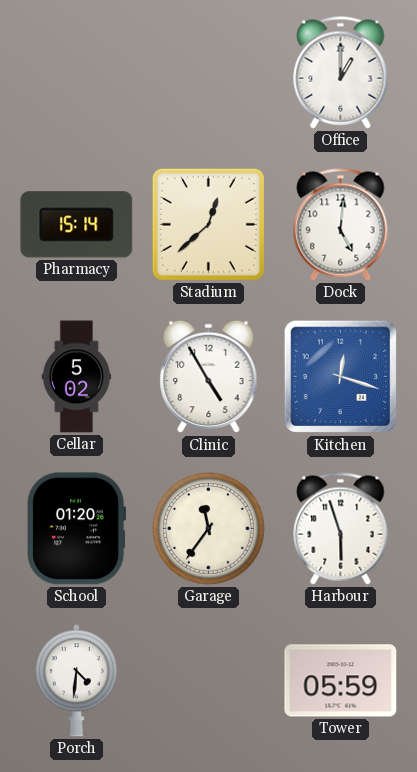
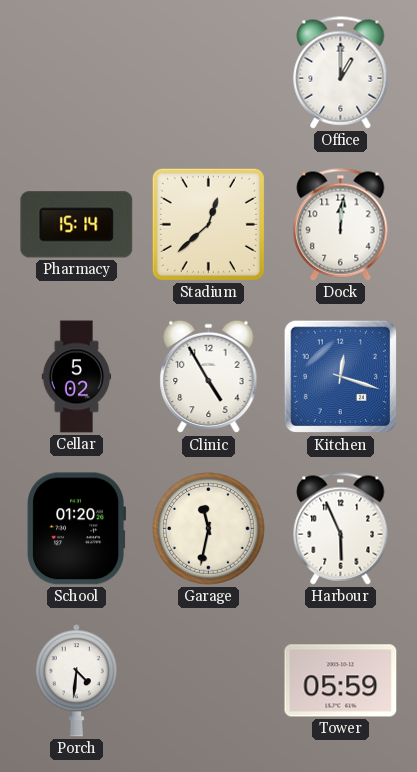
Dock: 5:01 -> 12:01
Garage: 11:36 -> 11:32
Harbour: 5:57 -> 5:56
